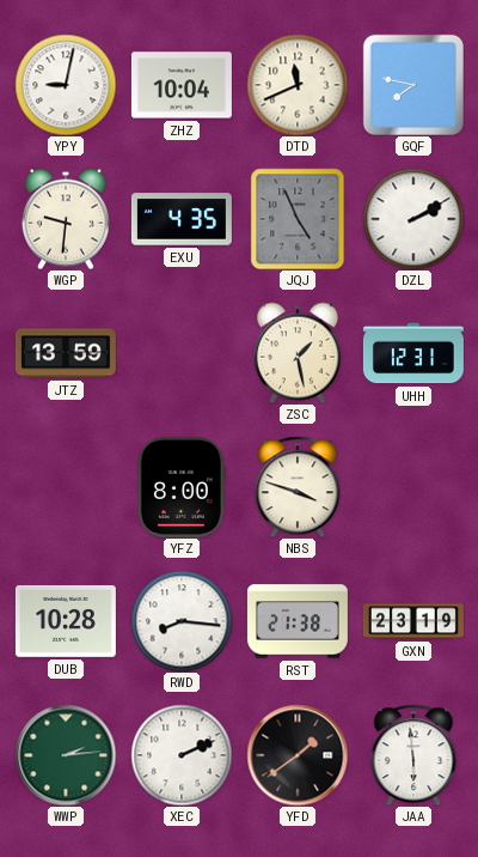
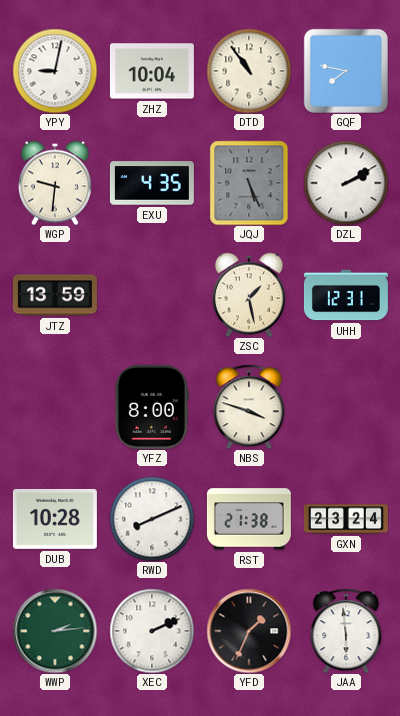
DTD: 11:41 -> 10:54
JQJ: 4:56 -> 5:26
RWD: 8:16 -> 8:11
GXN: 23:19 -> 23:24
YFD: 1:39 -> 1:34
